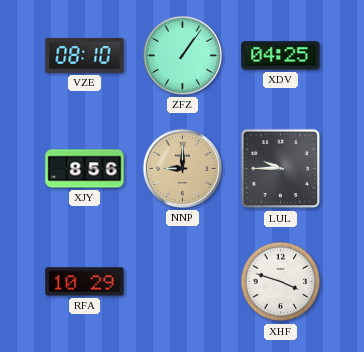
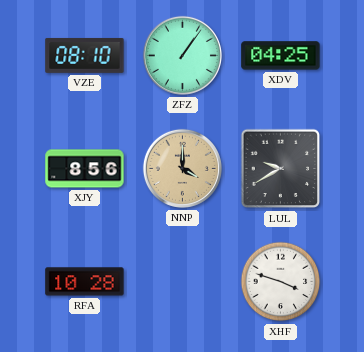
NNP: 9:00 -> 4:00
LUL: 9:45 -> 9:40
RFA: 10:29 -> 10:28
